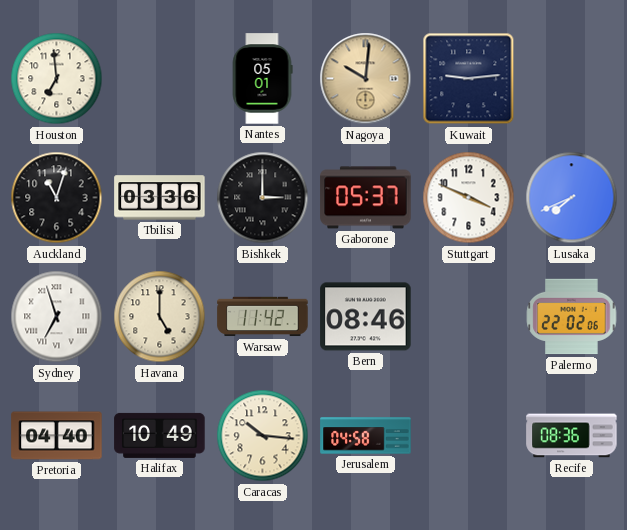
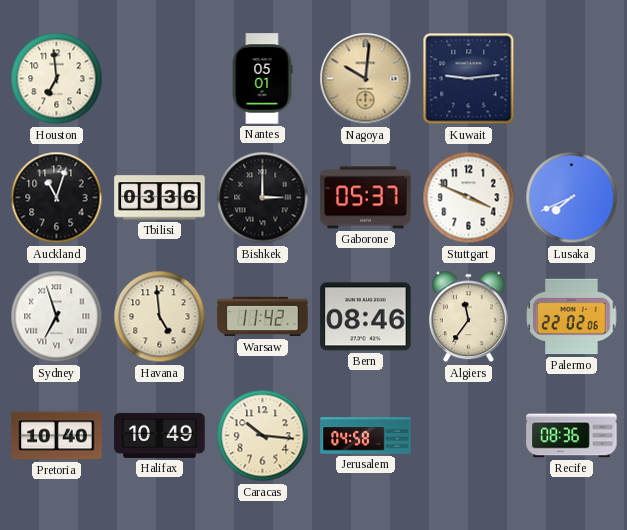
Havana: 5:00 -> 4:59
Algiers: none -> 11:36
Pretoria: 04:40 -> 10:40
